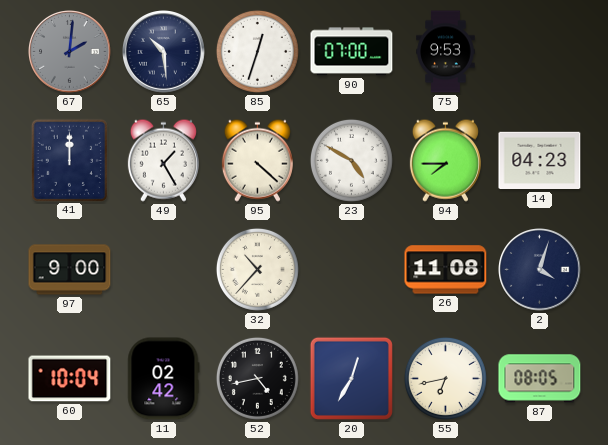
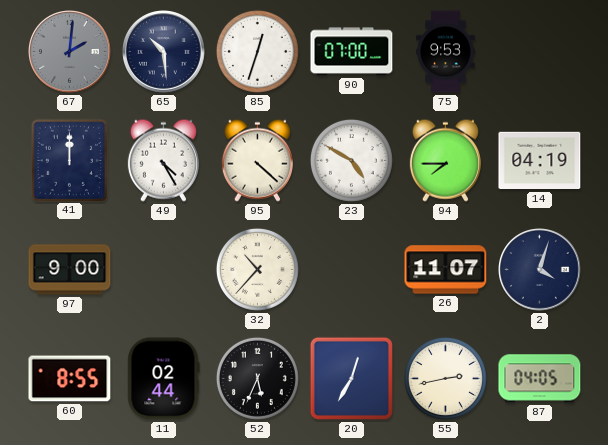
49: 1:25 -> 4:25
14: 04:23 -> 04:19
26: 11:08 -> 11:07
60: 10:04 -> 8:55
11: 02:42 -> 02:44
52: 4:43 -> 5:34
55: 6:43 -> 2:43
87: 08:05 -> 04:05
